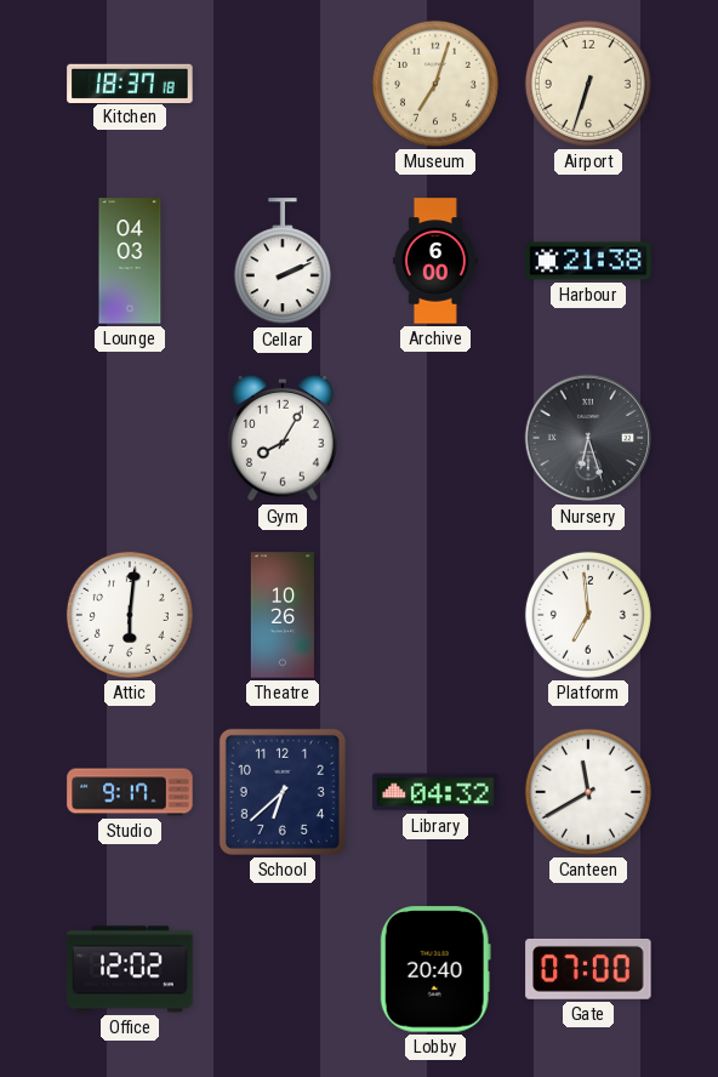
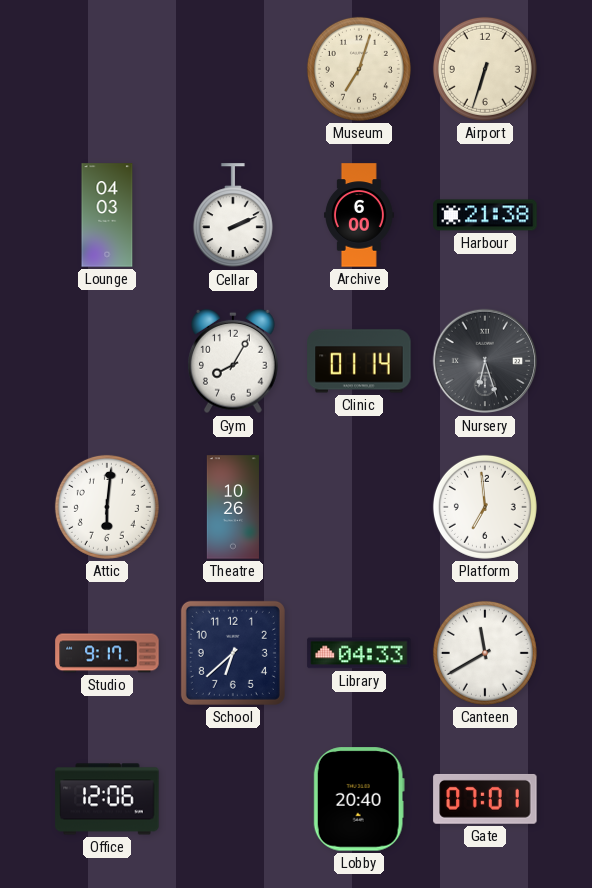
Kitchen: 18:37 -> none
Clinic: none -> 01:14
Library: 04:32 -> 04:33
Office: 12:02 -> 12:06
Gate: 07:00 -> 07:01
